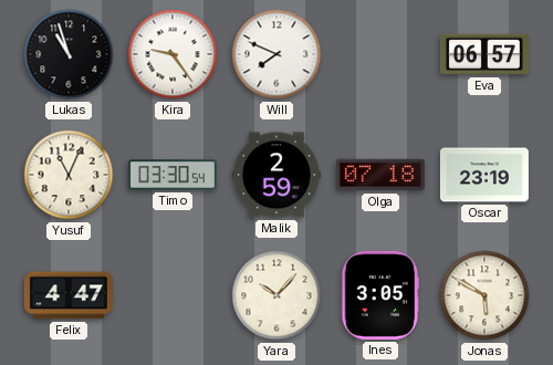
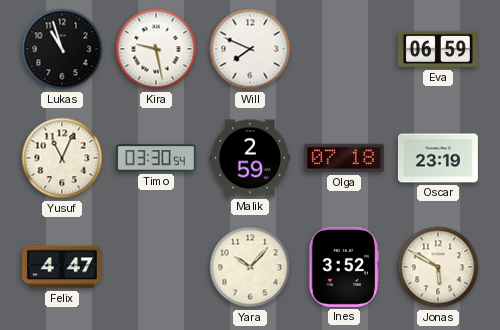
Kira: 9:24 -> 9:28
Eva: 06:57 -> 06:59
Ines: 3:05 -> 3:52
